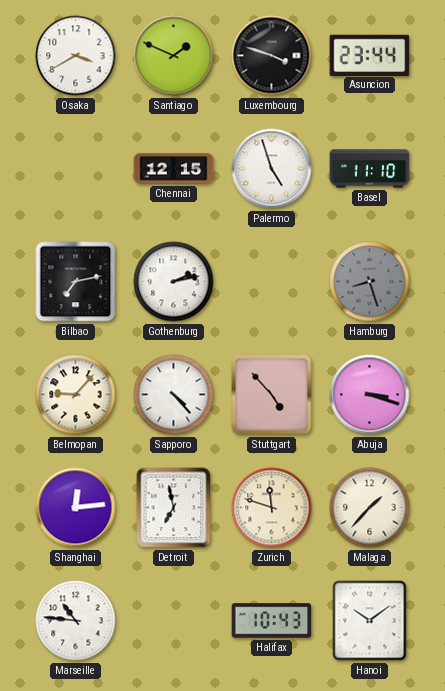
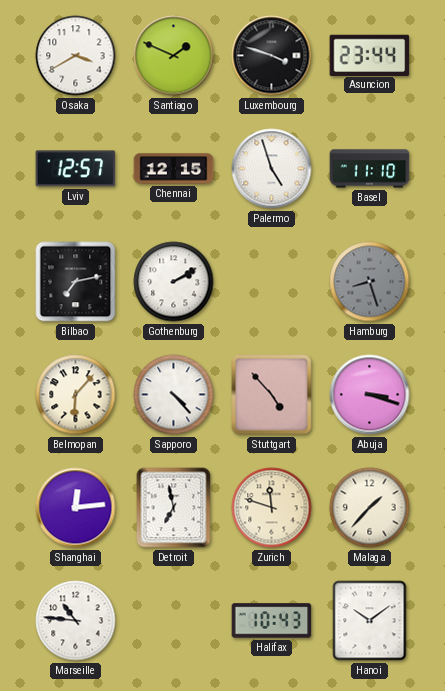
Lviv: none -> 12:57
Gothenburg: 2:13 -> 2:10
Belmopan: 9:07 -> 6:07
